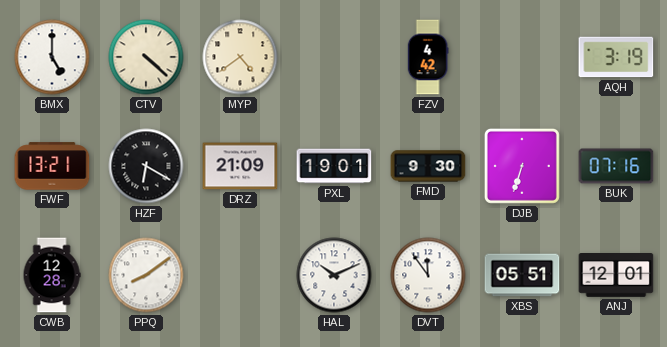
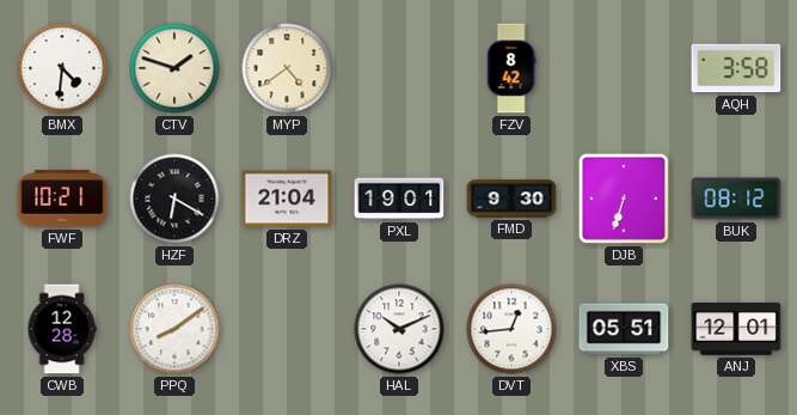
BMX: 5:00 -> 4:31
CTV: 4:22 -> 1:48
FZV: 4:42 -> 8:42
AQH: 3:19 -> 3:58
FWF: 13:21 -> 10:21
DRZ: 21:09 -> 21:04
BUK: 07:16 -> 08:12
DVT: 11:54 -> 12:44
